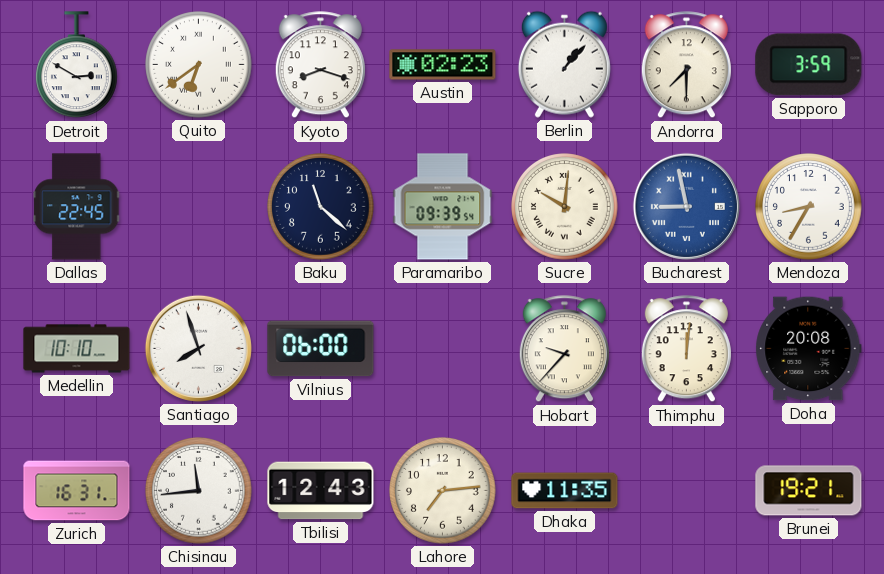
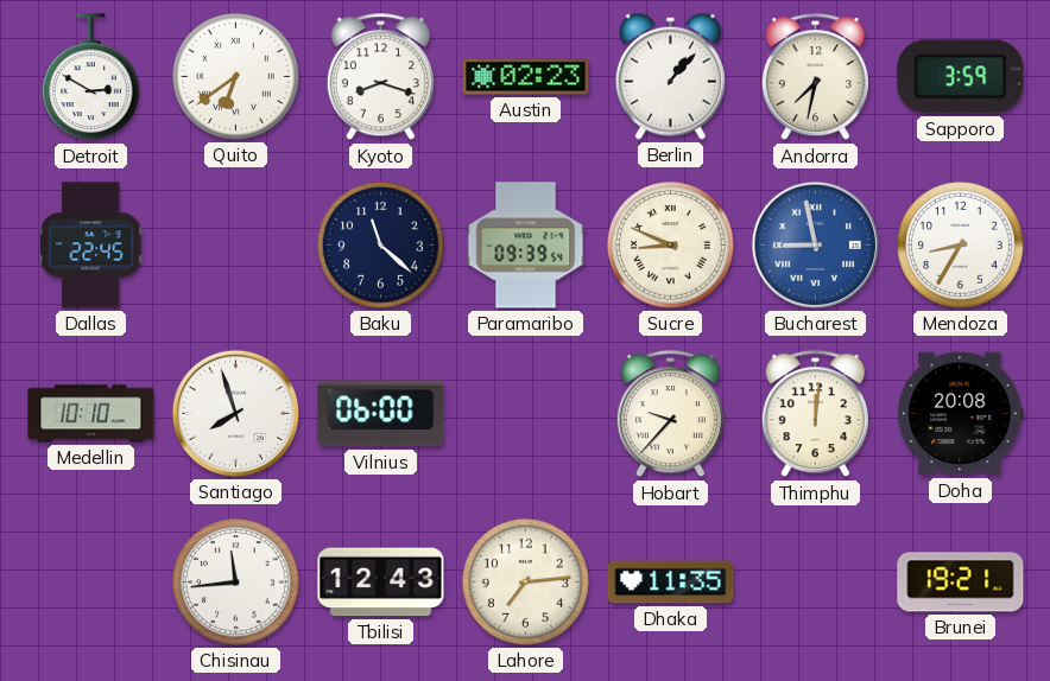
Andorra: 7:30 -> 7:32
Sucre: 10:01 -> 8:49
Zurich: 16:31 -> none
